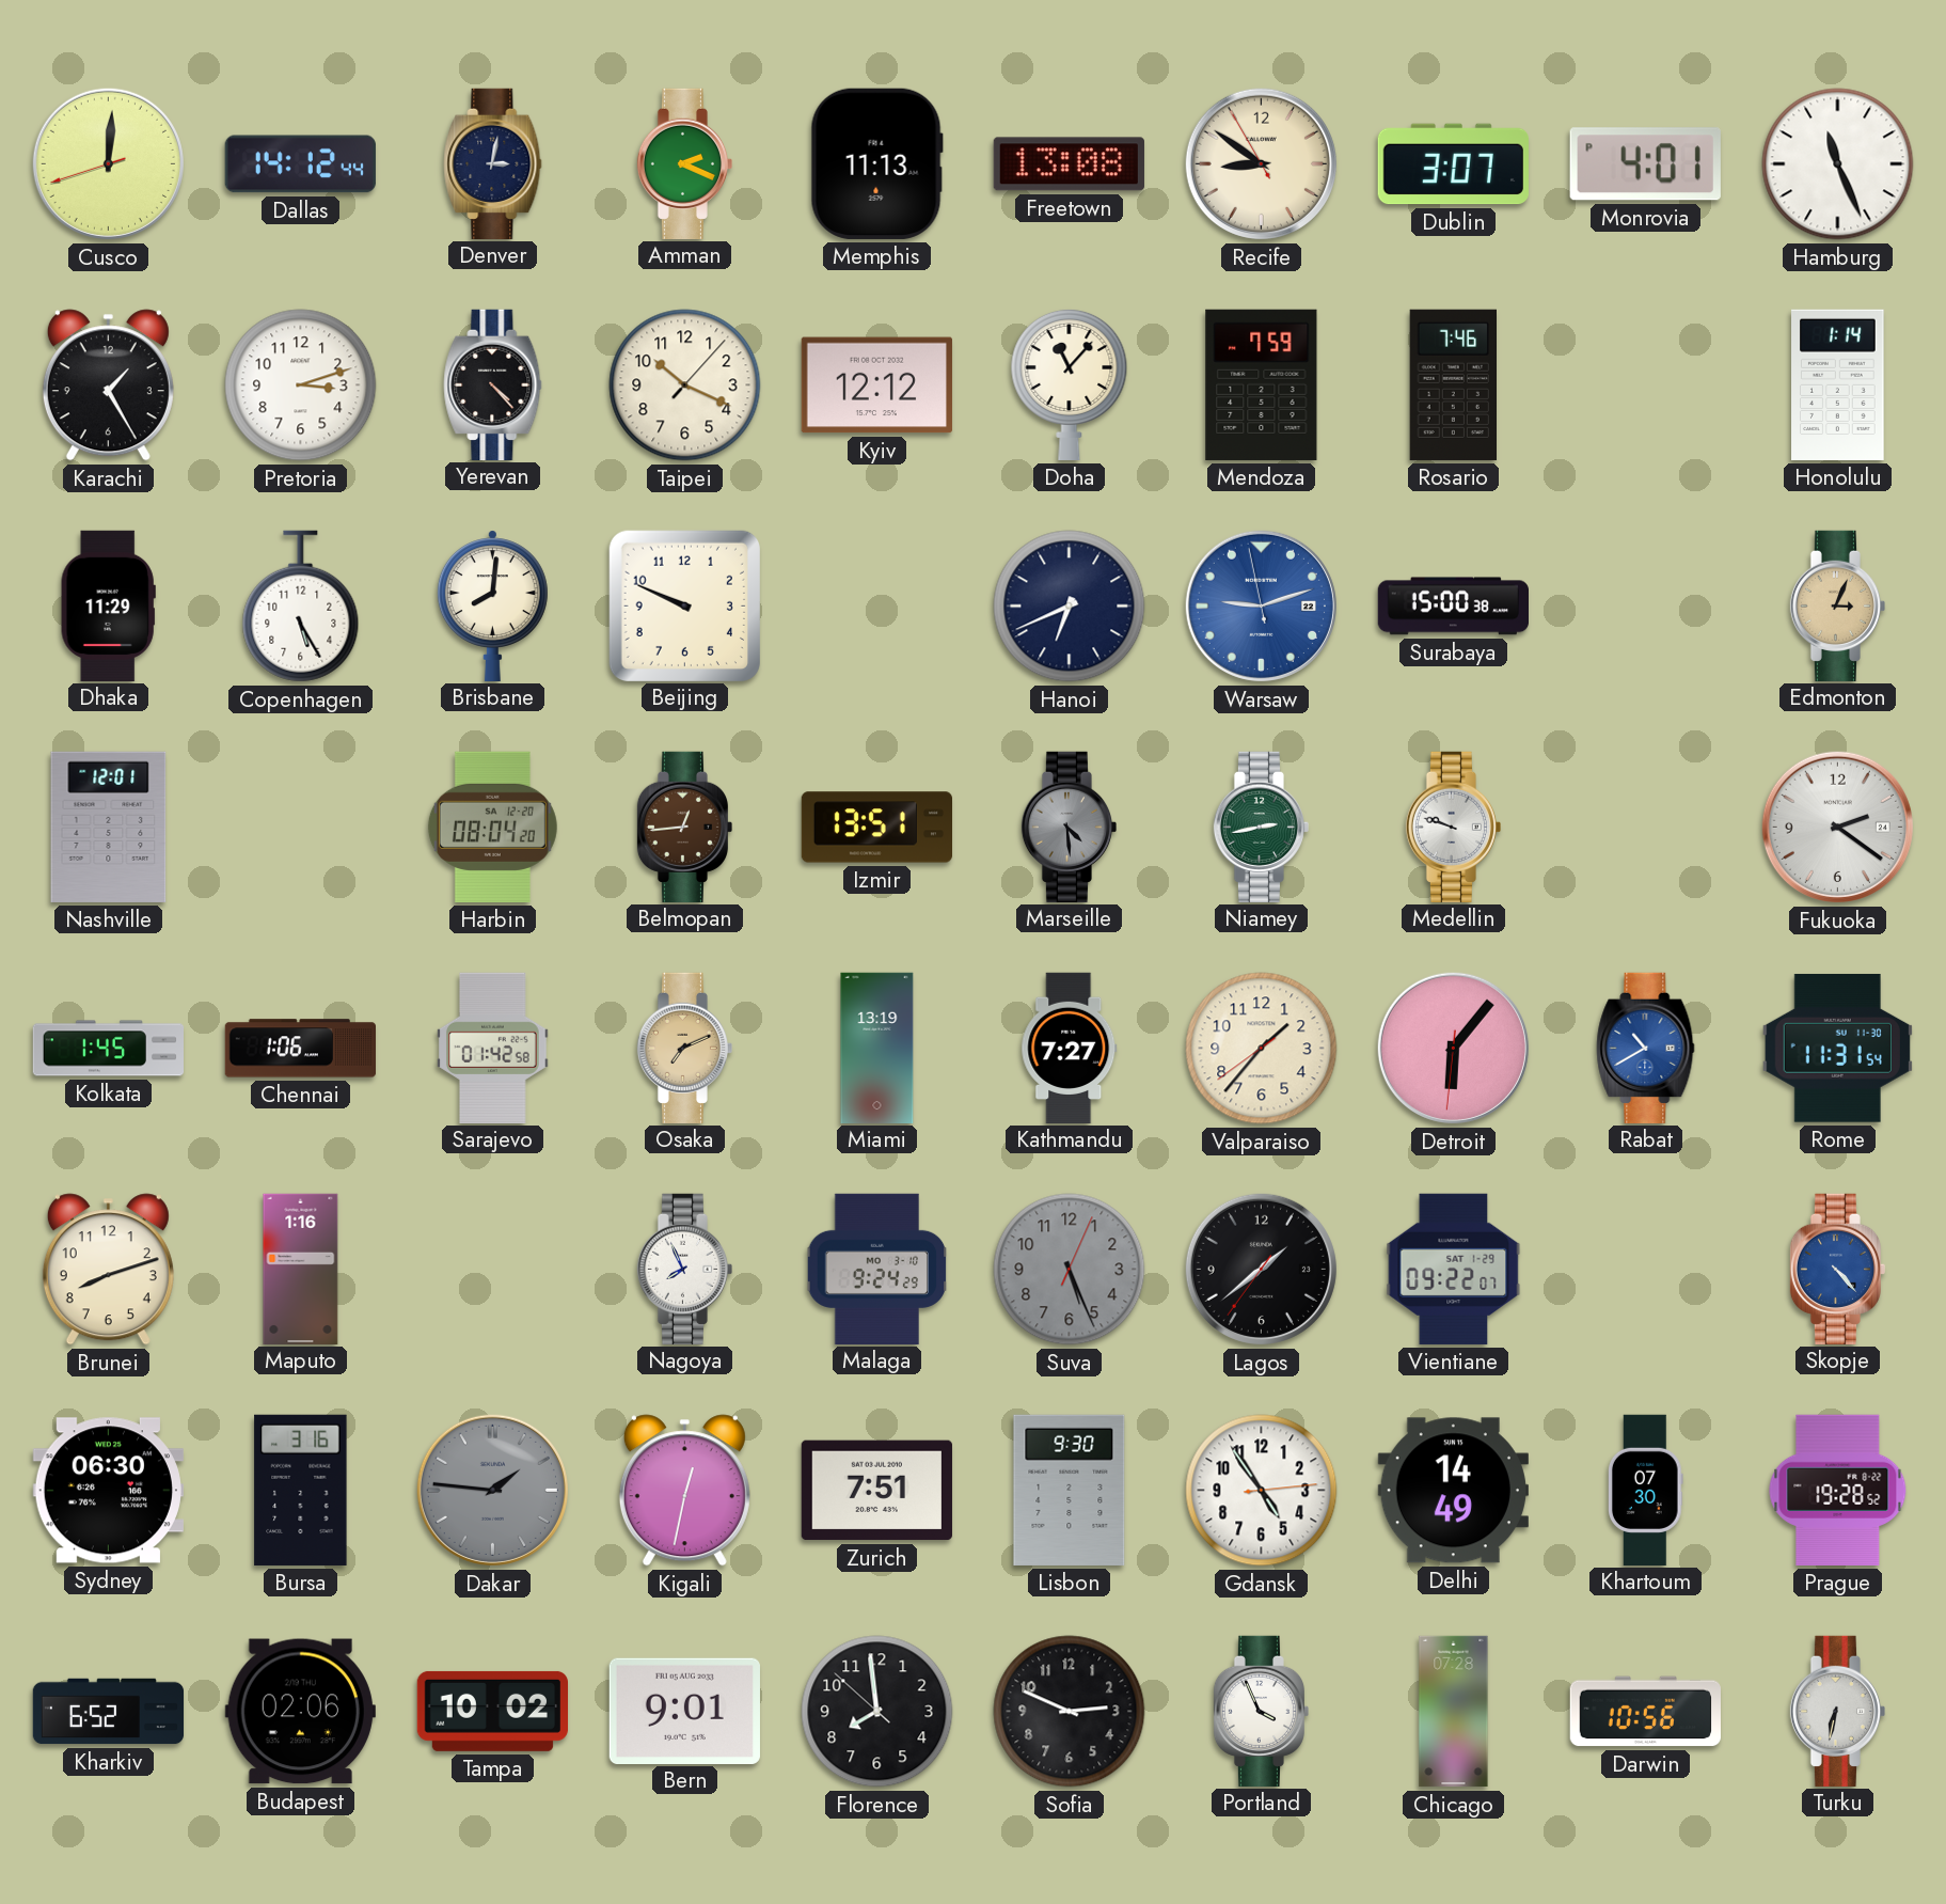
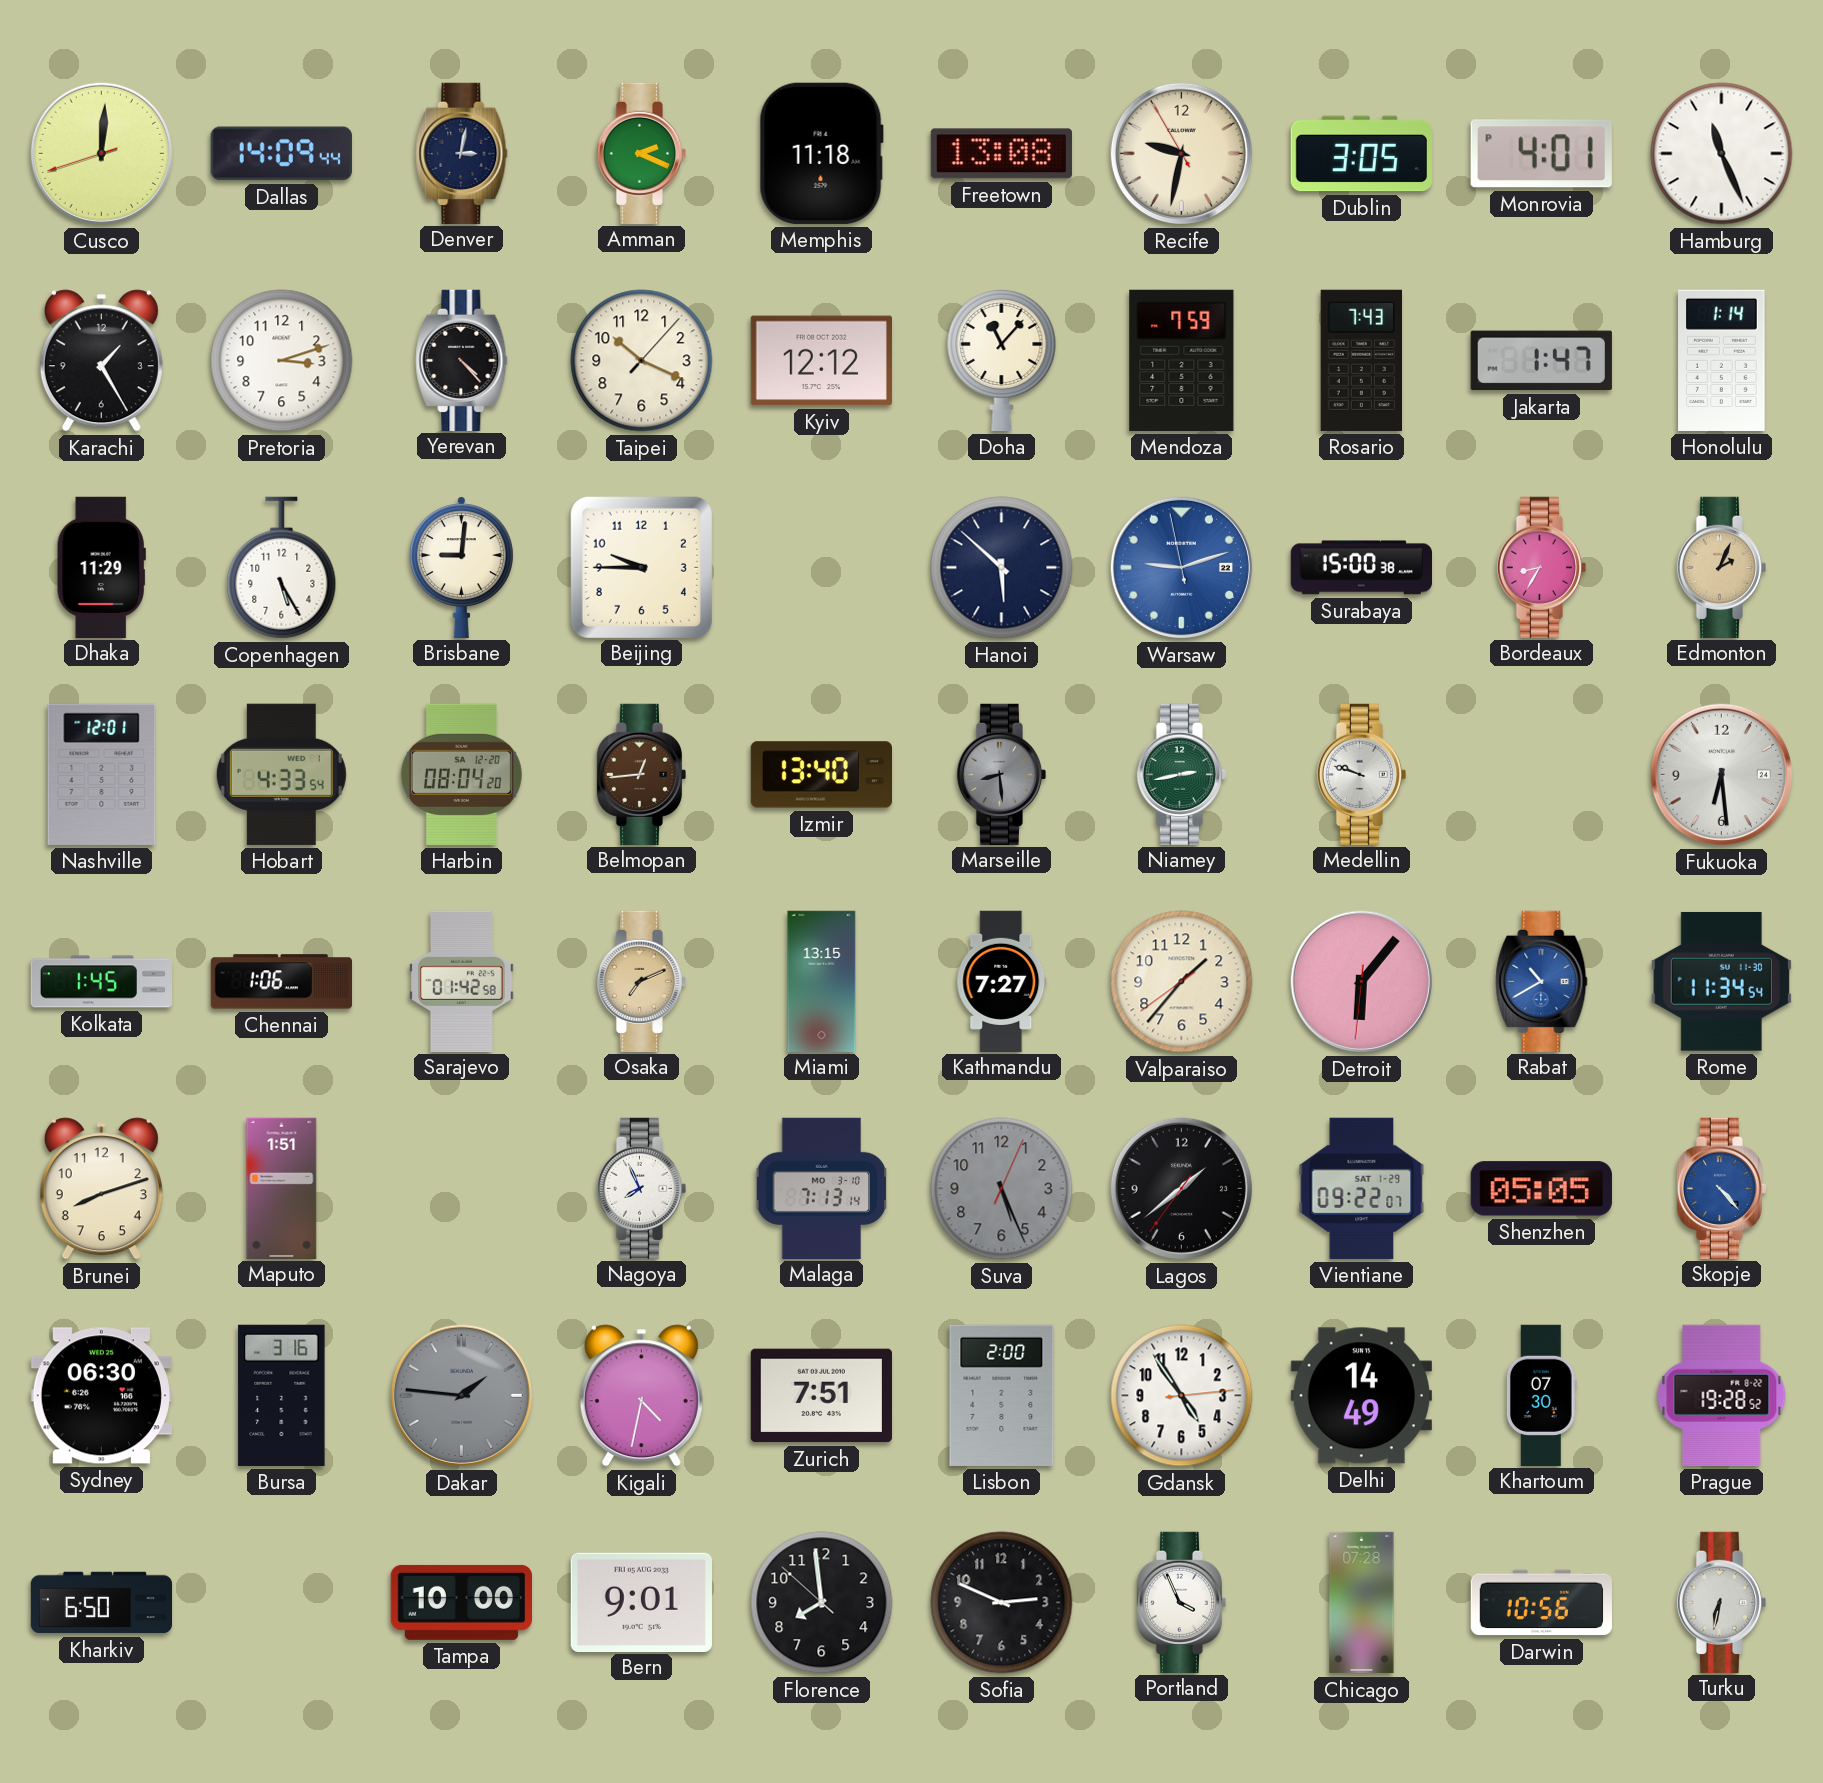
Dallas: 14:12 -> 14:09
Memphis: 11:13 -> 11:18
Recife: 8:50 -> 9:31
Dublin: 3:07 -> 3:05
Rosario: 7:46 -> 7:43
Jakarta: none -> 1:47
Brisbane: 8:01 -> 9:01
Beijing: 9:49 -> 9:45
Hanoi: 6:41 -> 5:52
Bordeaux: none -> 8:35
Edmonton: 3:04 -> 2:04
Hobart: none -> 4:33
Izmir: 13:51 -> 13:40
Marseille: 4:29 -> 8:29
Fukuoka: 2:21 -> 6:29
Miami: 13:19 -> 13:15
Rome: 11:31 -> 11:34
Maputo: 1:16 -> 1:51
Malaga: 9:24 -> 7:13
Shenzhen: none -> 05:05
Kigali: 12:32 -> 4:32
Lisbon: 9:30 -> 2:00
Kharkiv: 6:52 -> 6:50
Budapest: 02:06 -> none
Tampa: 10:02 -> 10:00
